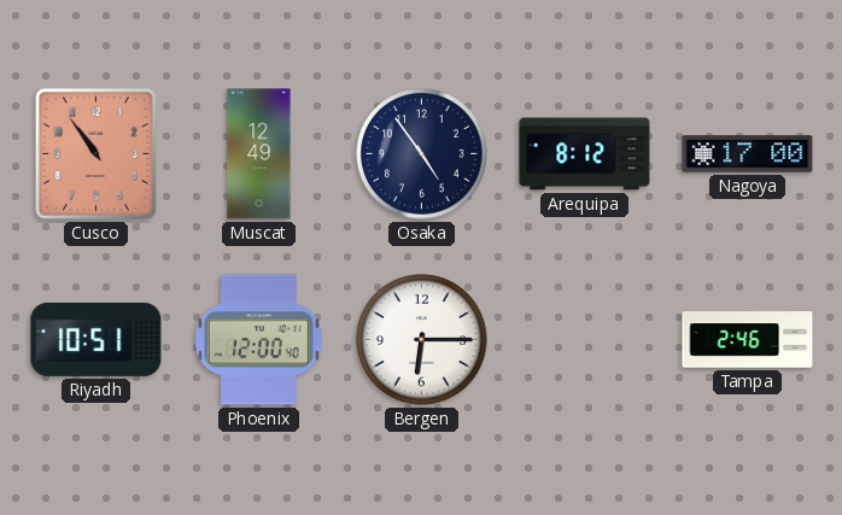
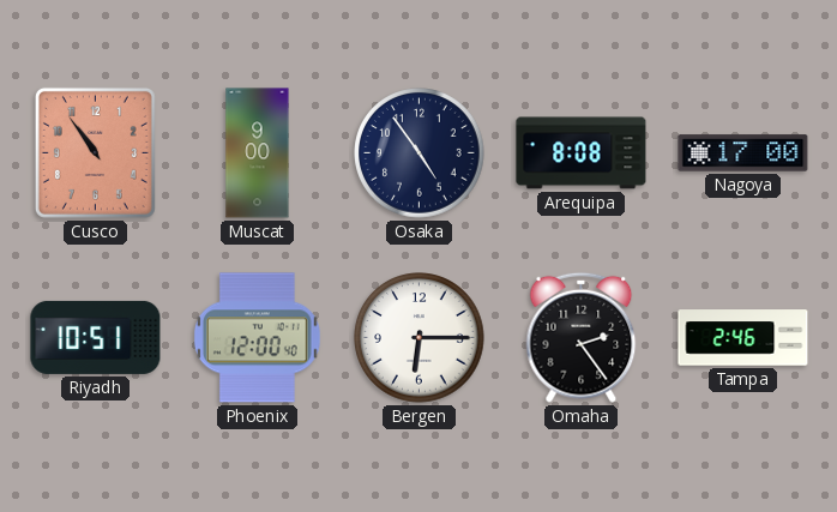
Muscat: 12:49 -> 9:00
Arequipa: 8:12 -> 8:08
Omaha: none -> 2:24
